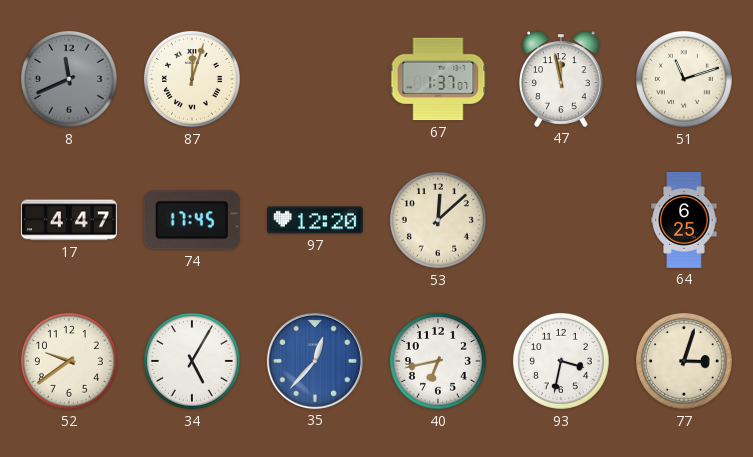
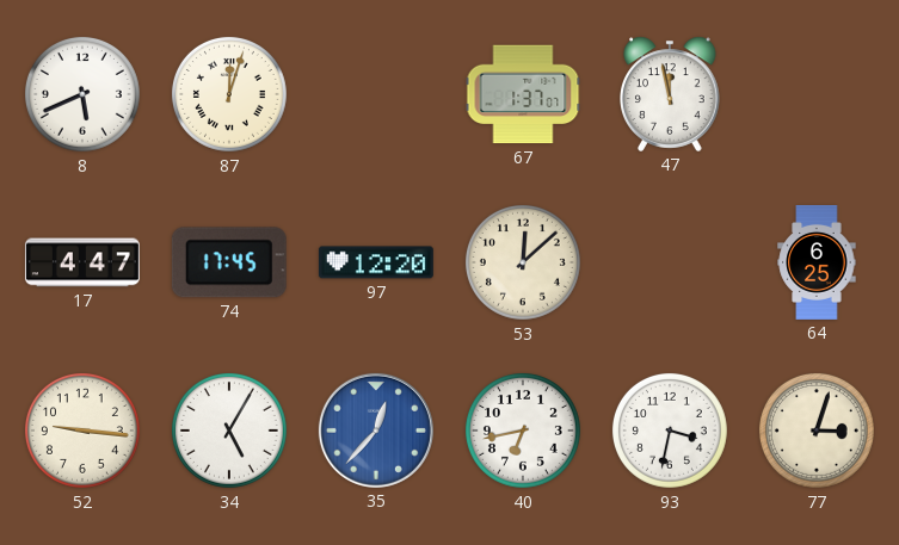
8: 11:41 -> 5:41
8 dial: grey -> white
51: 11:12 -> none
52: 9:39 -> 9:16
